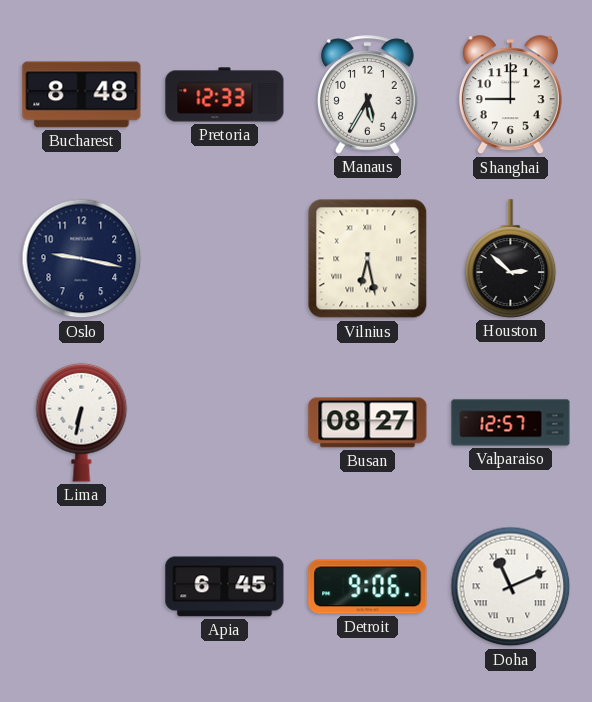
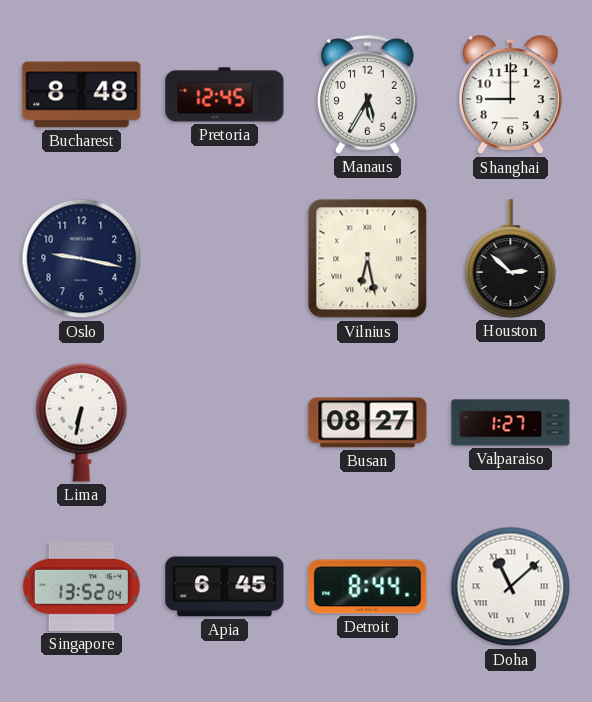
Pretoria: 12:33 -> 12:45
Valparaiso: 12:57 -> 1:27
Singapore: none -> 13:52
Detroit: 9:06 -> 8:44
Doha: 11:11 -> 11:08
